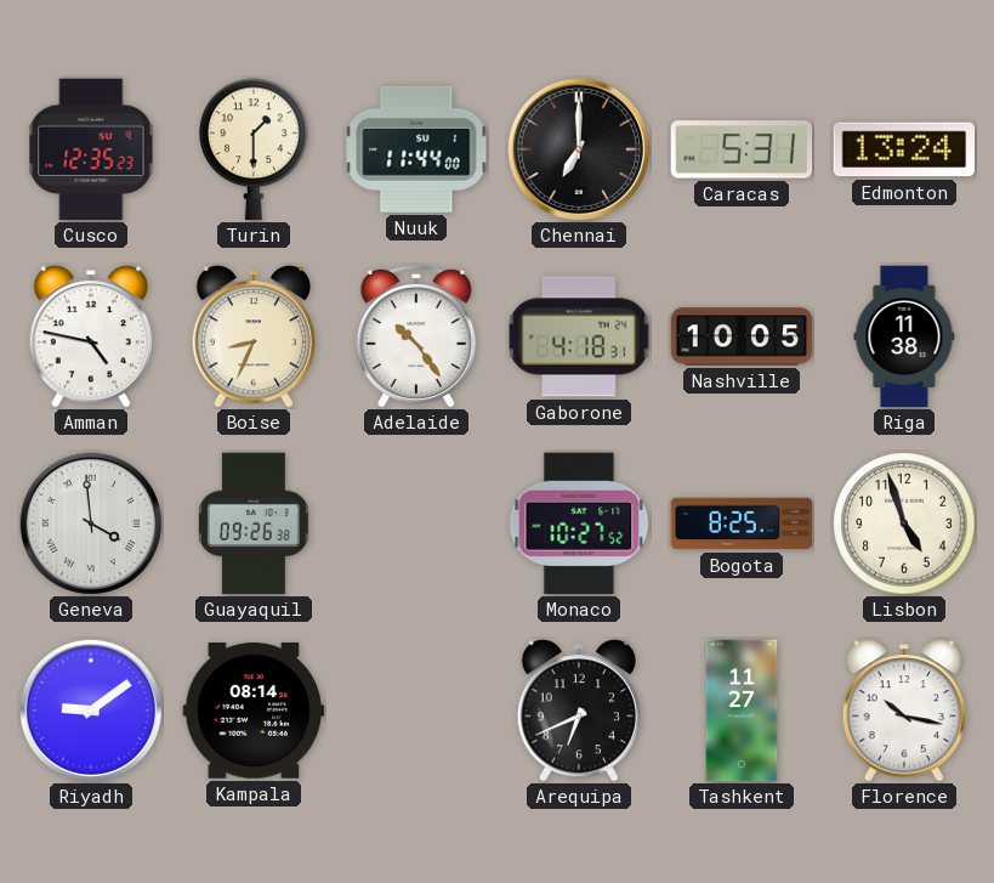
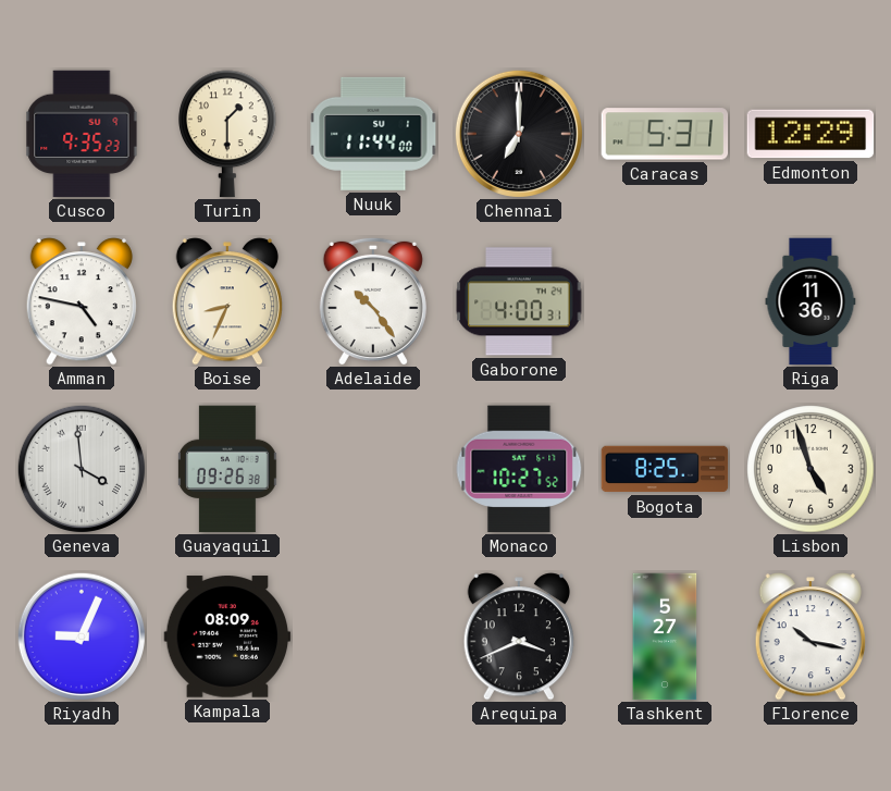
Cusco: 12:35 -> 9:35
Edmonton: 13:24 -> 12:29
Gaborone: 4:18 -> 4:00
Nashville: 10:05 -> none
Riga: 11:38 -> 11:36
Riyadh: 9:09 -> 9:04
Kampala: 08:14 -> 08:09
Arequipa: 6:41 -> 3:41
Tashkent: 11:27 -> 5:27
